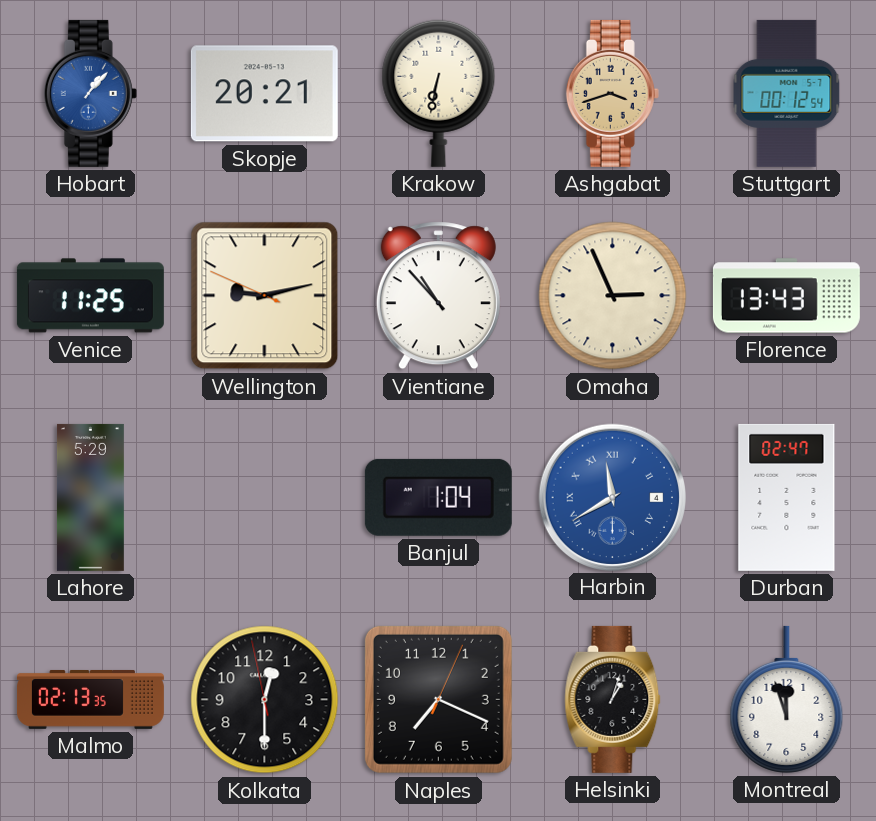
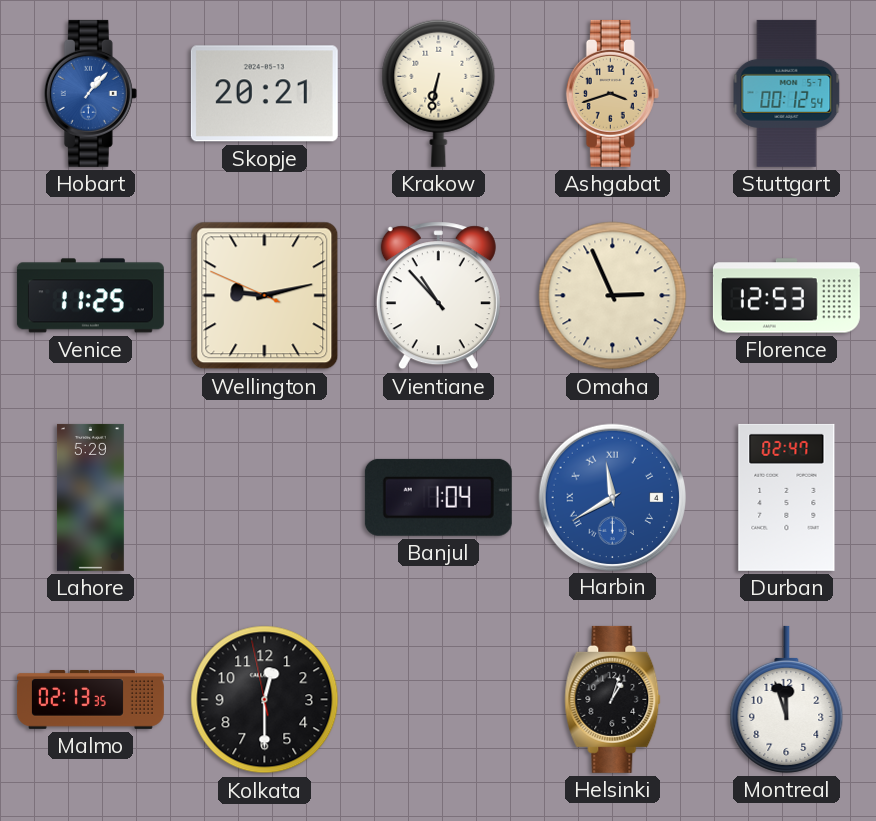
Florence: 13:43 -> 12:53
Naples: 7:19 -> none
